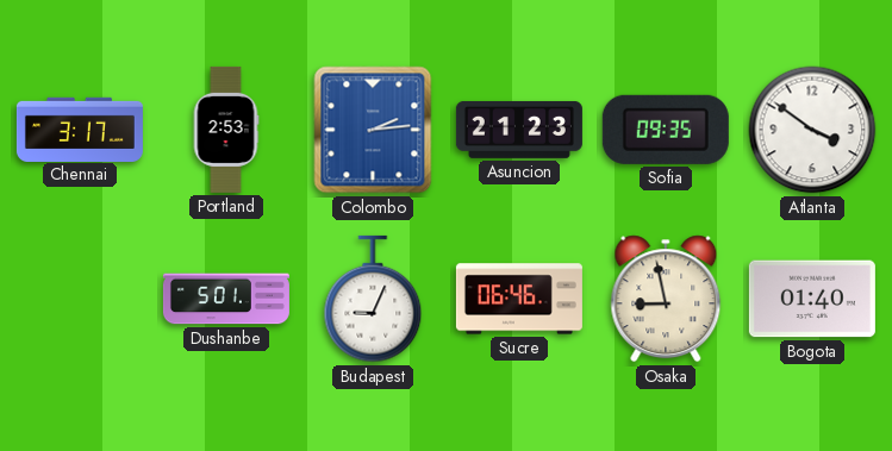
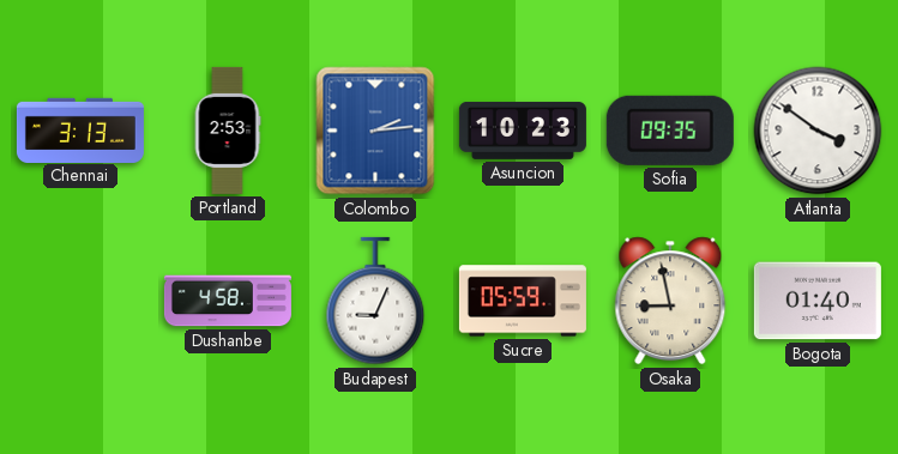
Chennai: 3:17 -> 3:13
Asuncion: 21:23 -> 10:23
Dushanbe: 5:01 -> 4:58
Sucre: 06:46 -> 05:59
